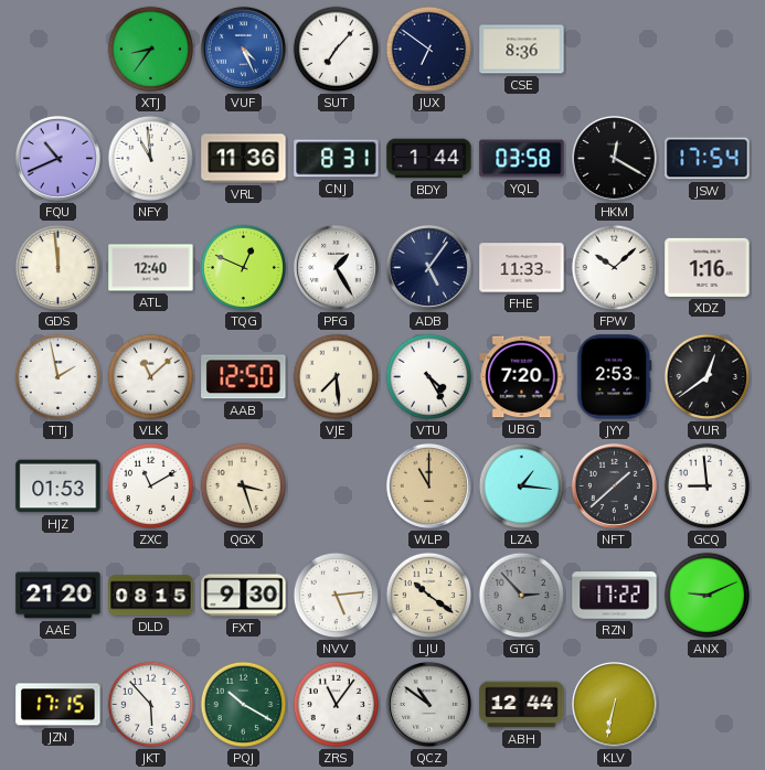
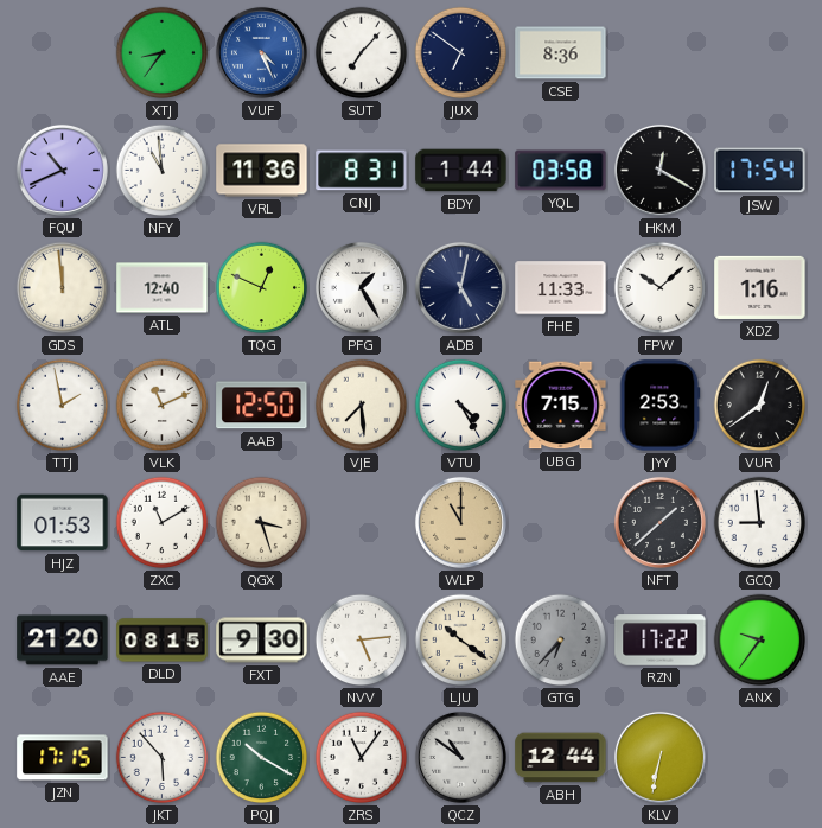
ADB: 5:06 -> 5:02
VLK: 11:08 -> 11:11
UBG: 7:20 -> 7:15
LZA: 1:16 -> none
GTG: 2:53 -> 6:37
ANX: 9:11 -> 9:36
